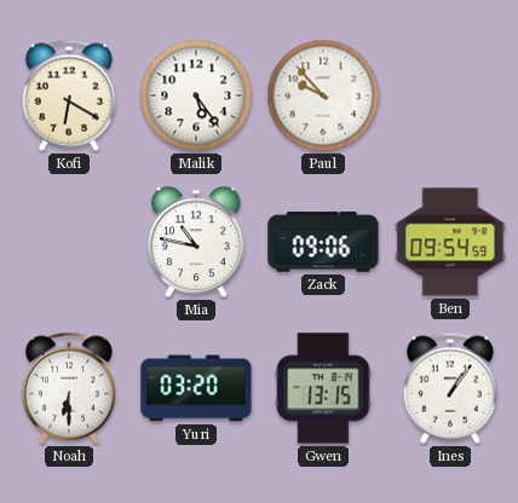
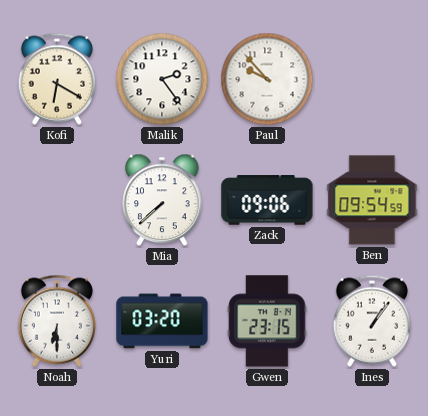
Malik: 5:24 -> 2:24
Mia: 10:47 -> 7:38
Gwen: 13:15 -> 23:15
